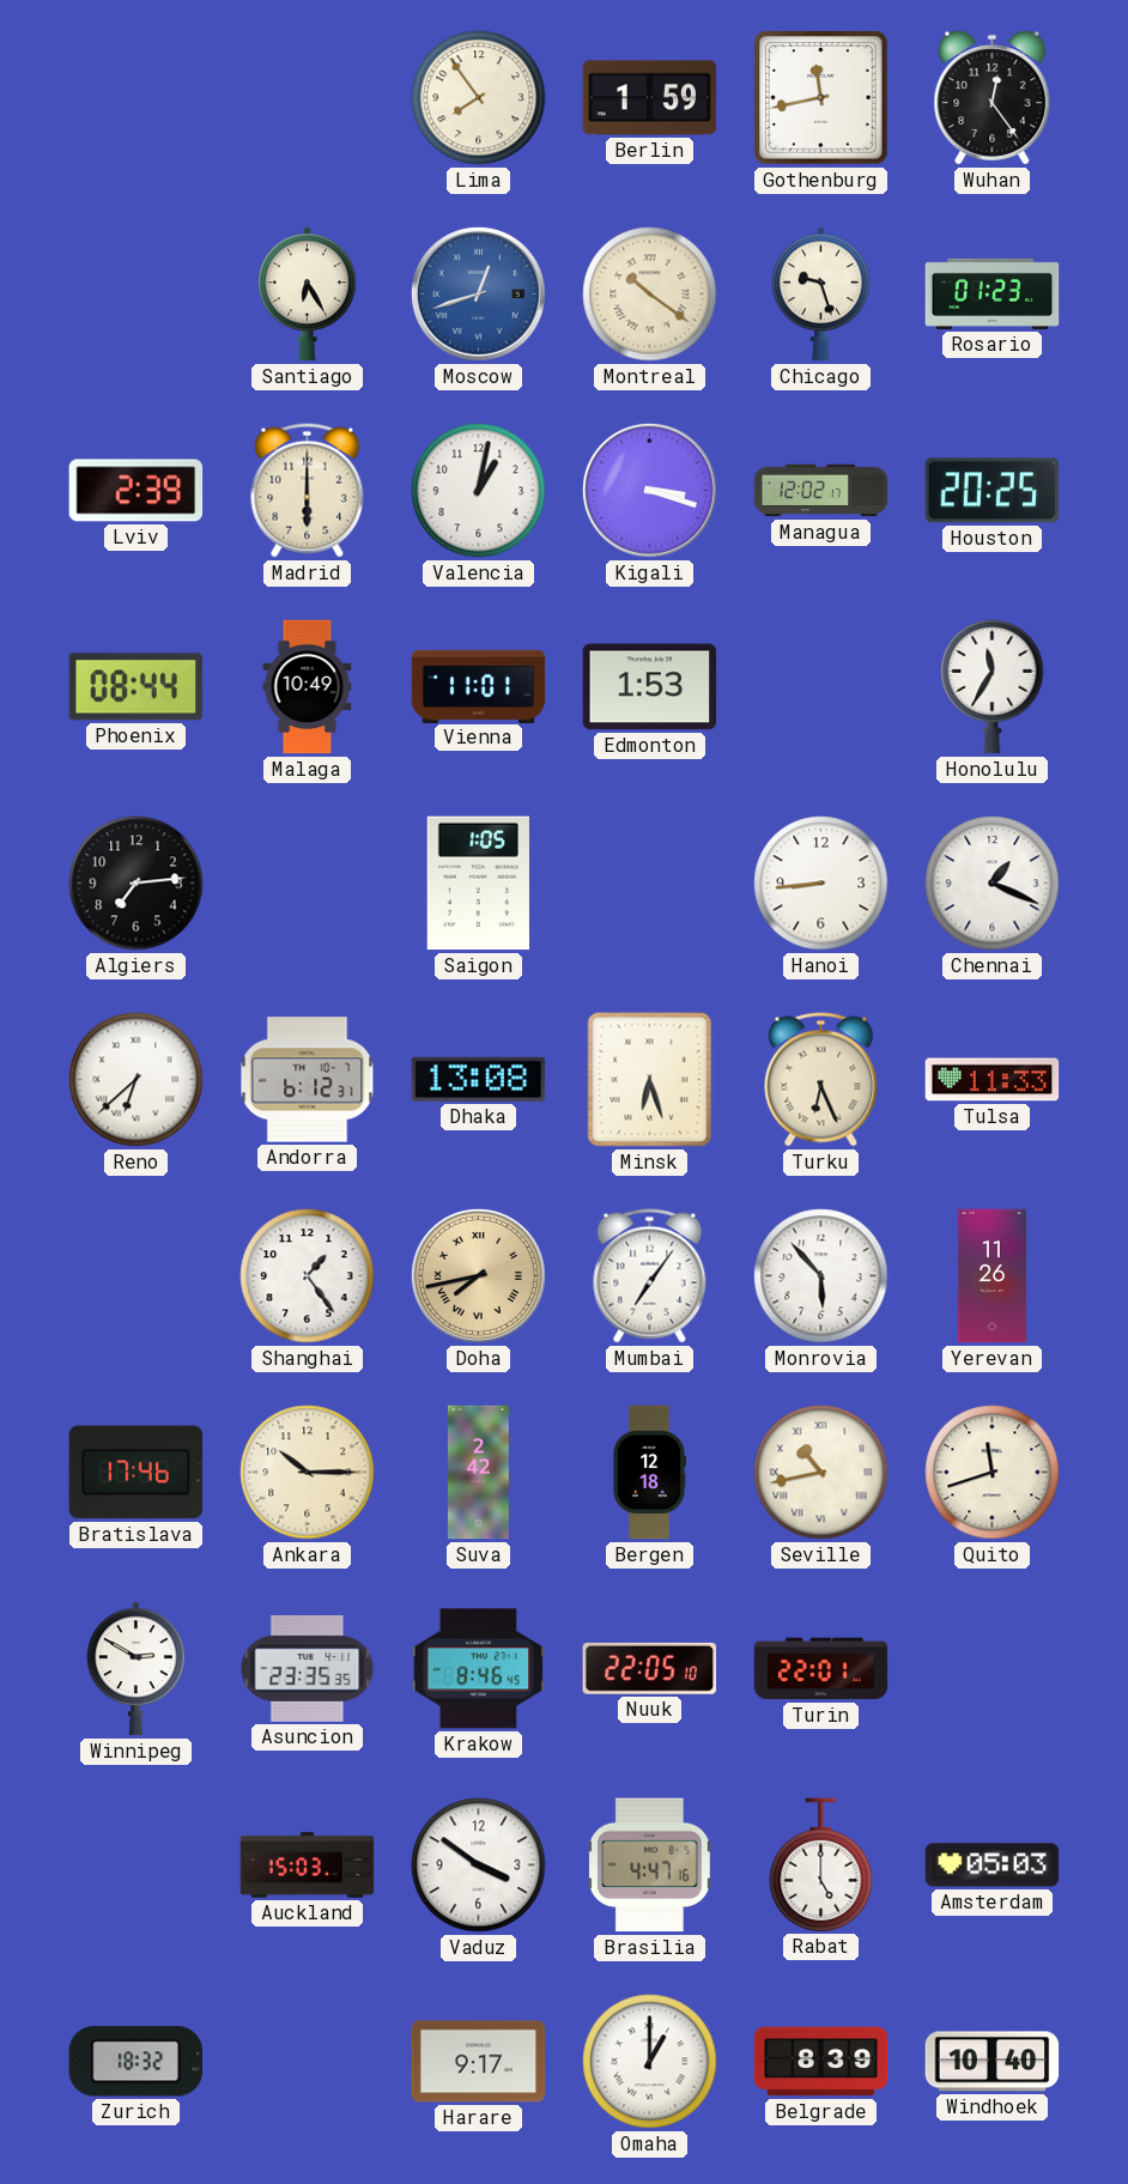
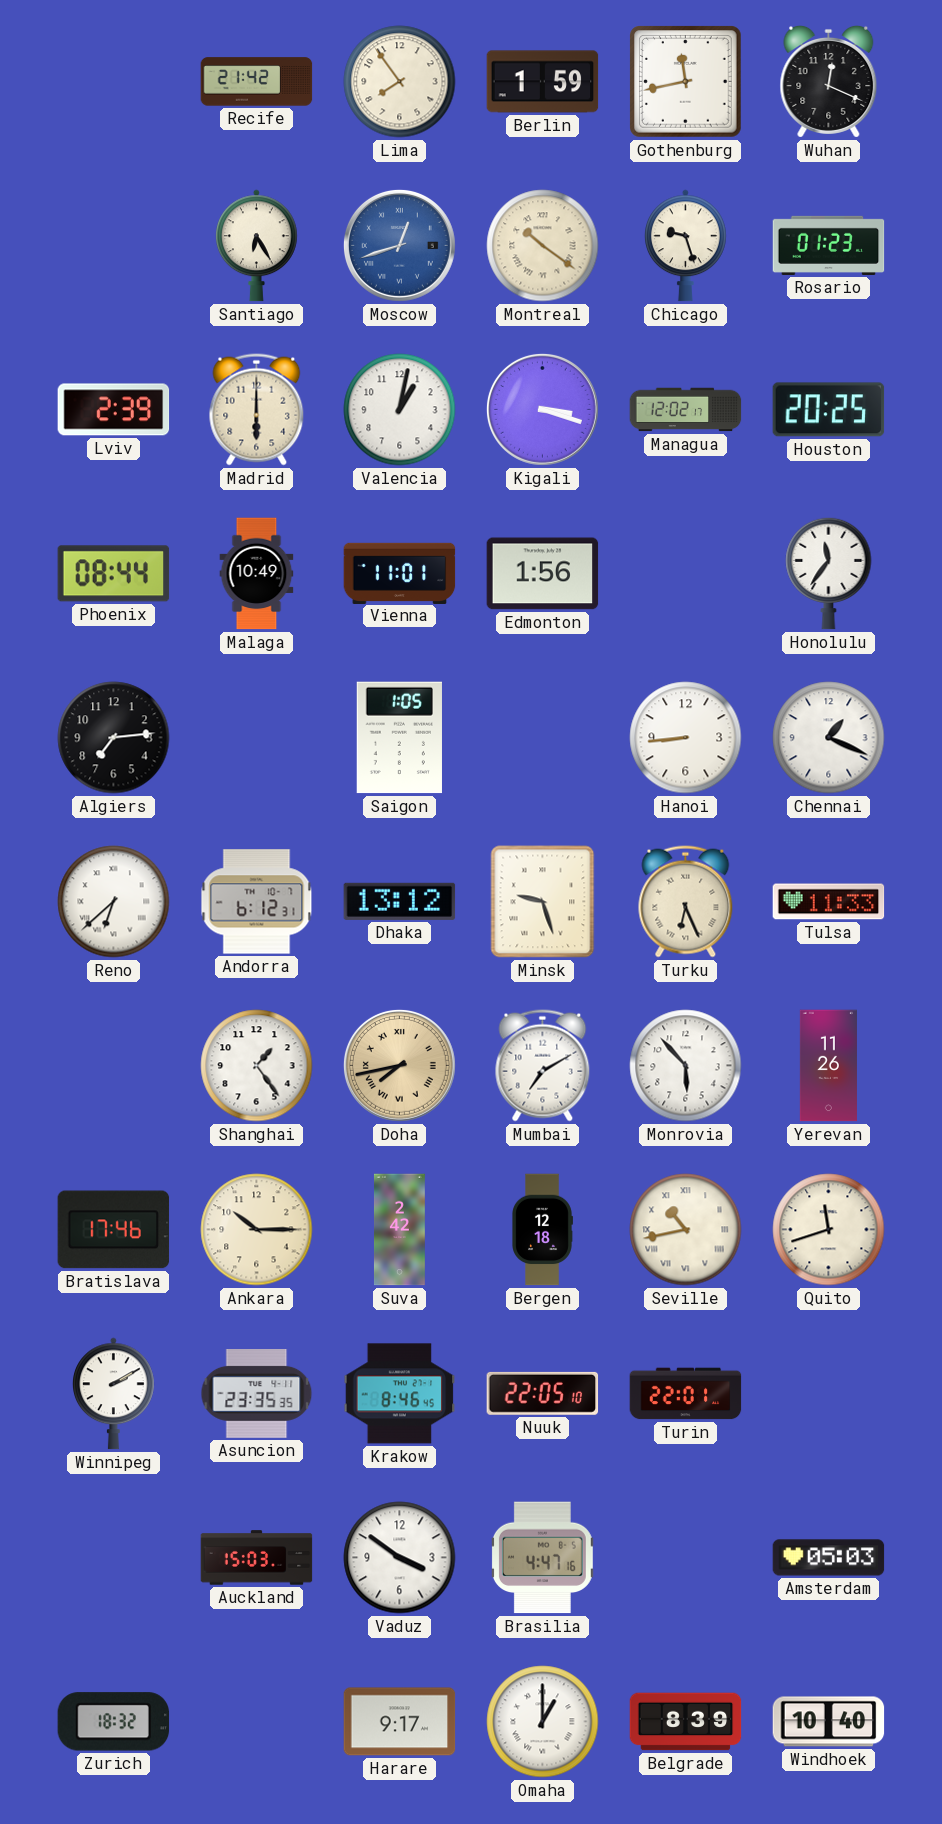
Recife: none -> 21:42
Wuhan: 12:24 -> 12:19
Edmonton: 1:53 -> 1:56
Honolulu: 11:35 -> 11:36
Dhaka: 13:08 -> 13:12
Minsk: 6:27 -> 9:27
Mumbai: 7:06 -> 7:10
Winnipeg: 2:50 -> 2:10
Rabat: 5:00 -> none
